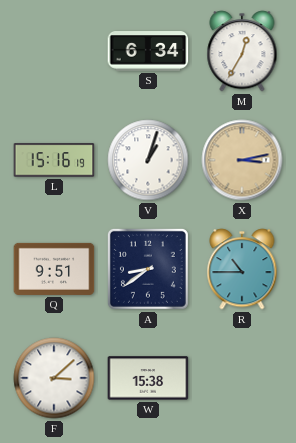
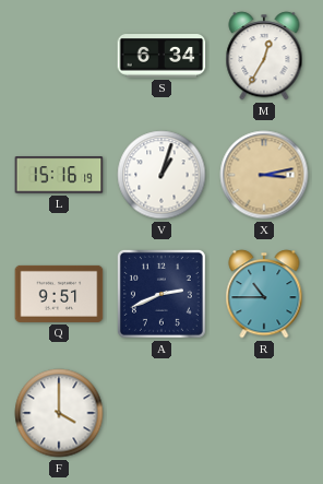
A: 8:39 -> 2:41
F: 3:08 -> 4:00
W: 15:38 -> none
